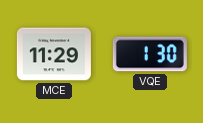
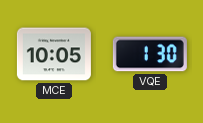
MCE: 11:29 -> 10:05
